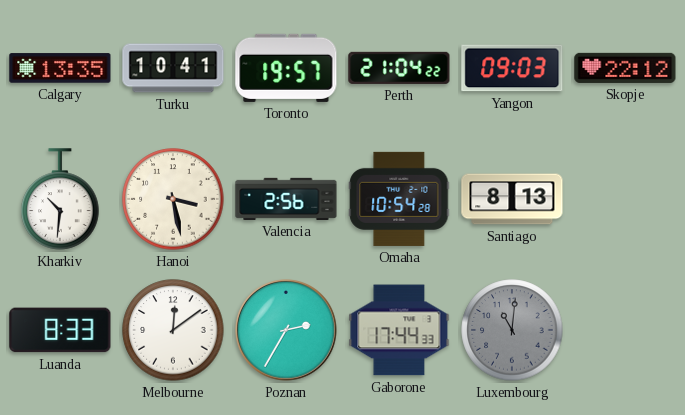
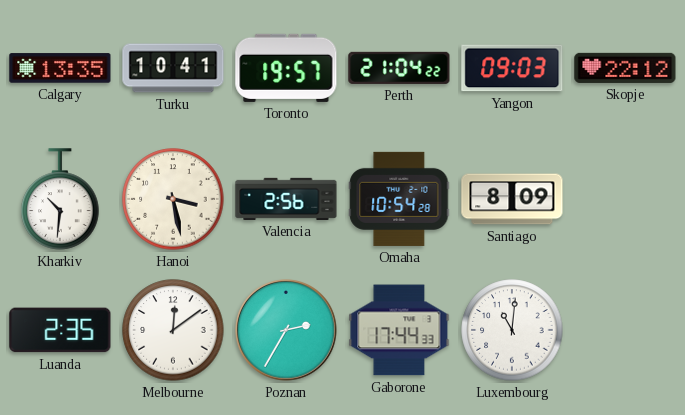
Santiago: 8:13 -> 8:09
Luanda: 8:33 -> 2:35
Luxembourg dial: grey -> white
